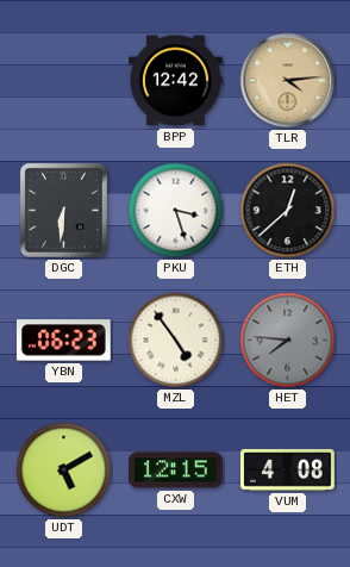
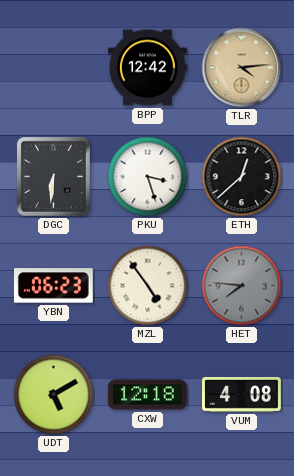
CXW: 12:15 -> 12:18
